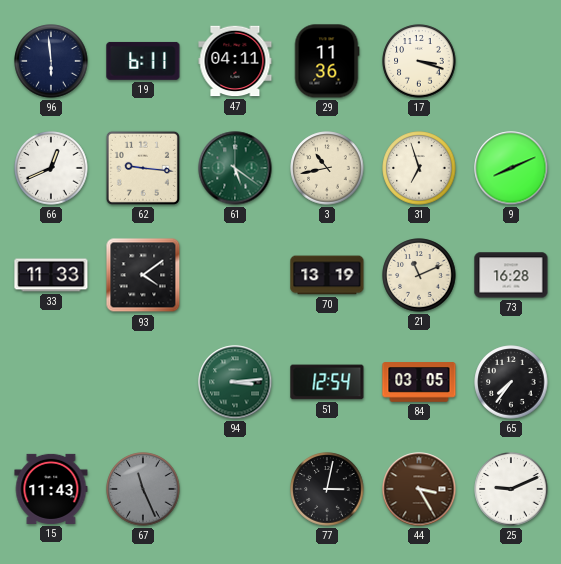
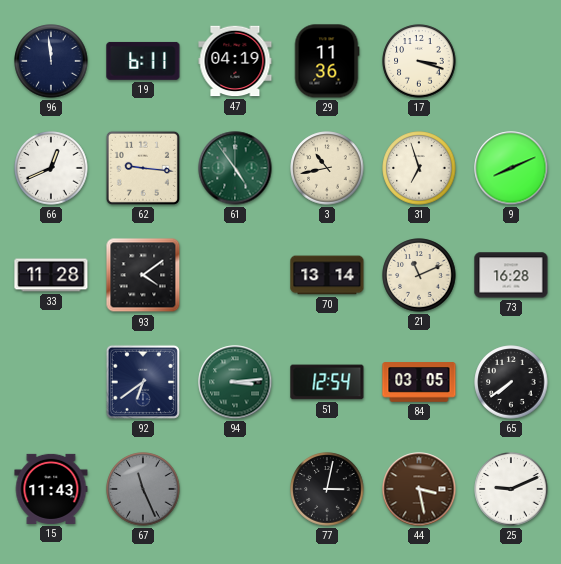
96: 5:59 -> 11:59
47: 04:11 -> 04:19
61: 5:21 -> 4:54
33: 11:33 -> 11:28
70: 13:19 -> 13:14
92: none -> 6:39
65: 7:36 -> 7:39
44: 3:25 -> 3:28
